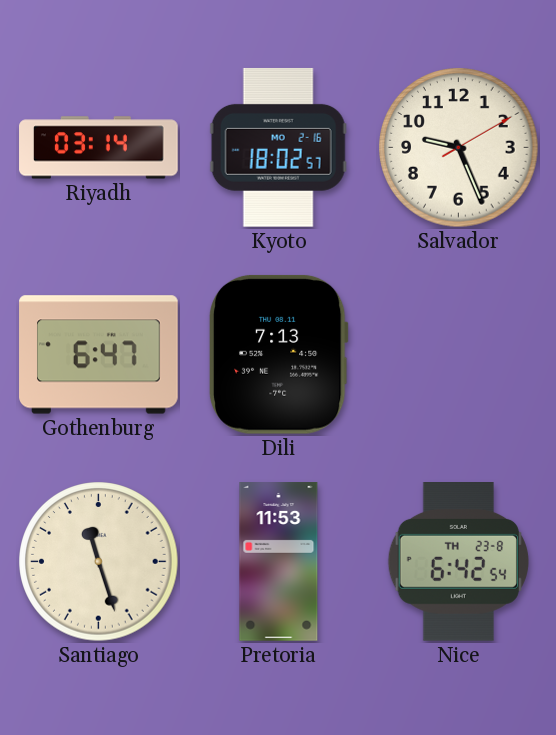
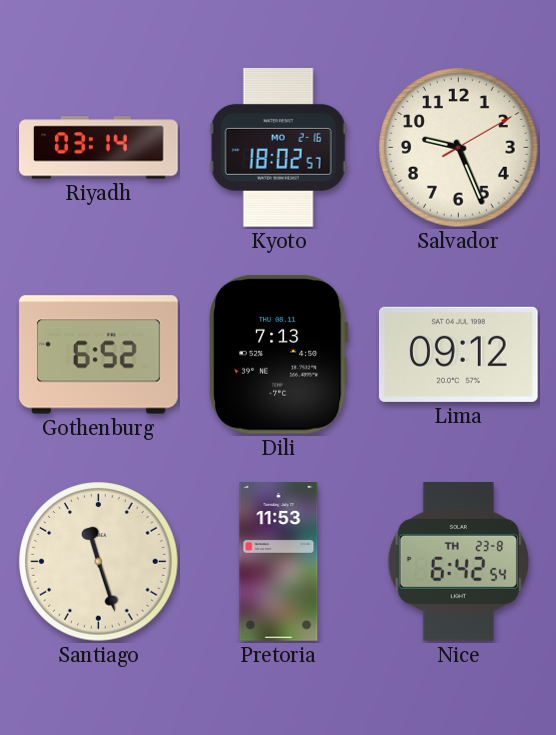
Gothenburg: 6:47 -> 6:52
Lima: none -> 09:12
